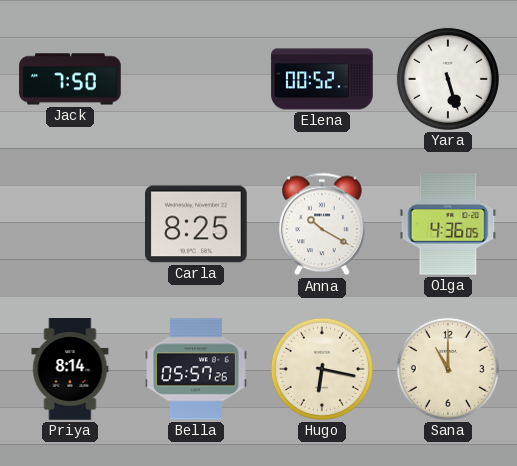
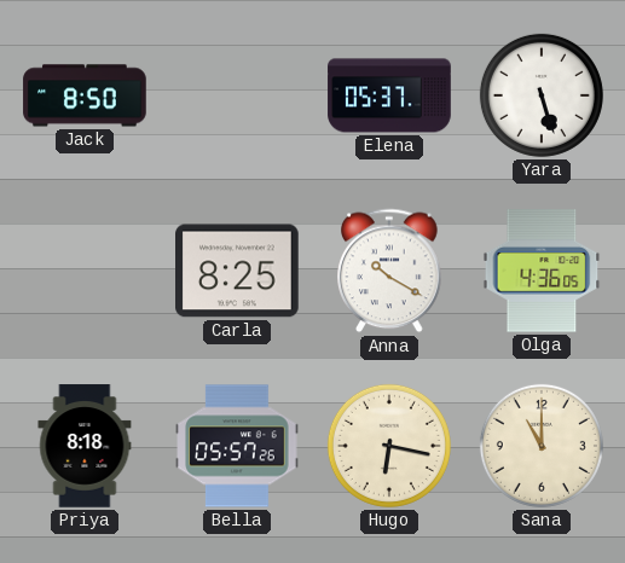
Jack: 7:50 -> 8:50
Elena: 00:52 -> 05:37
Priya: 8:14 -> 8:18
